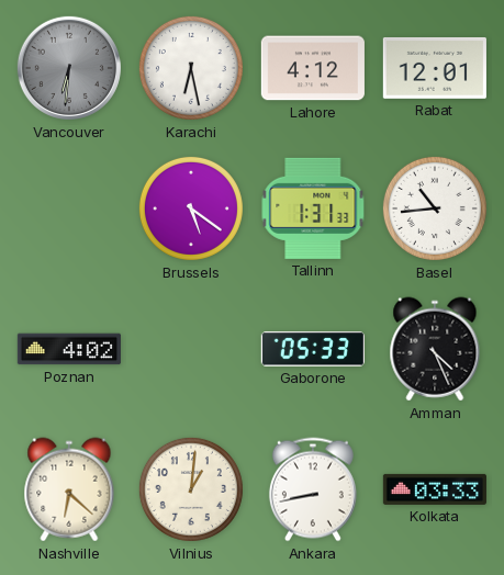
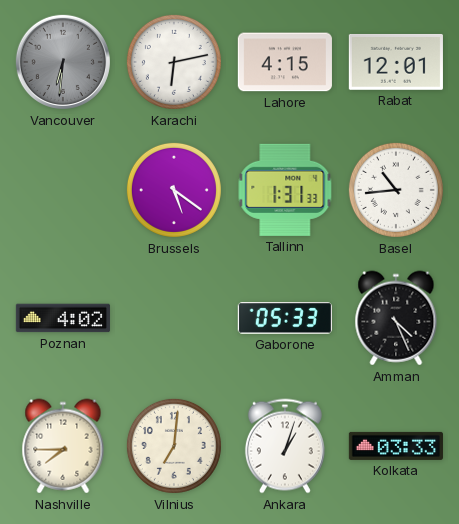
Karachi: 6:28 -> 6:13
Lahore: 4:12 -> 4:15
Nashville: 6:22 -> 7:45
Vilnius: 1:01 -> 7:01
Ankara: 8:43 -> 1:03
